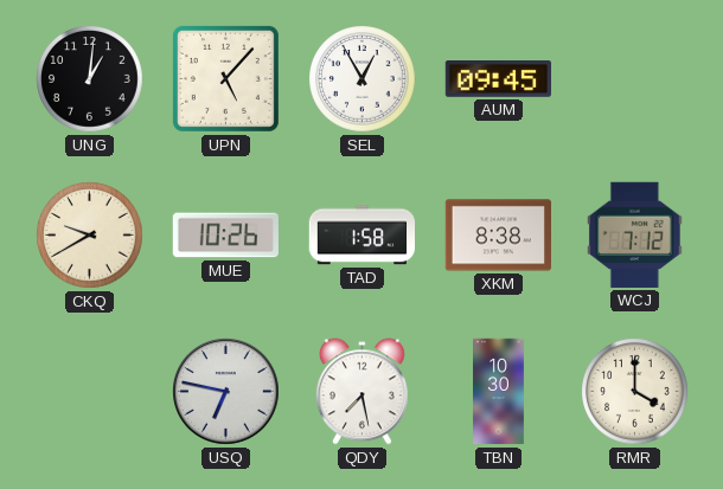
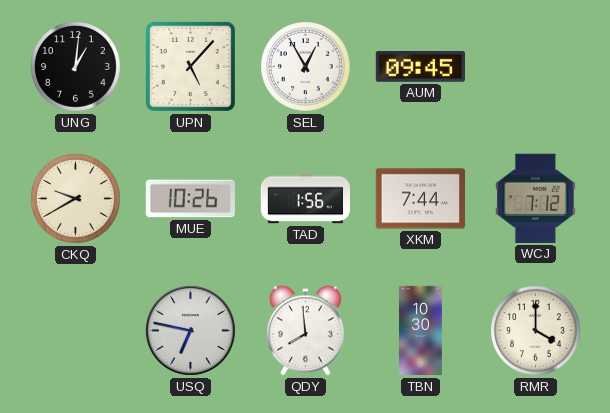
TAD: 1:58 -> 1:56
XKM: 8:38 -> 7:44
QDY: 7:28 -> 7:59
